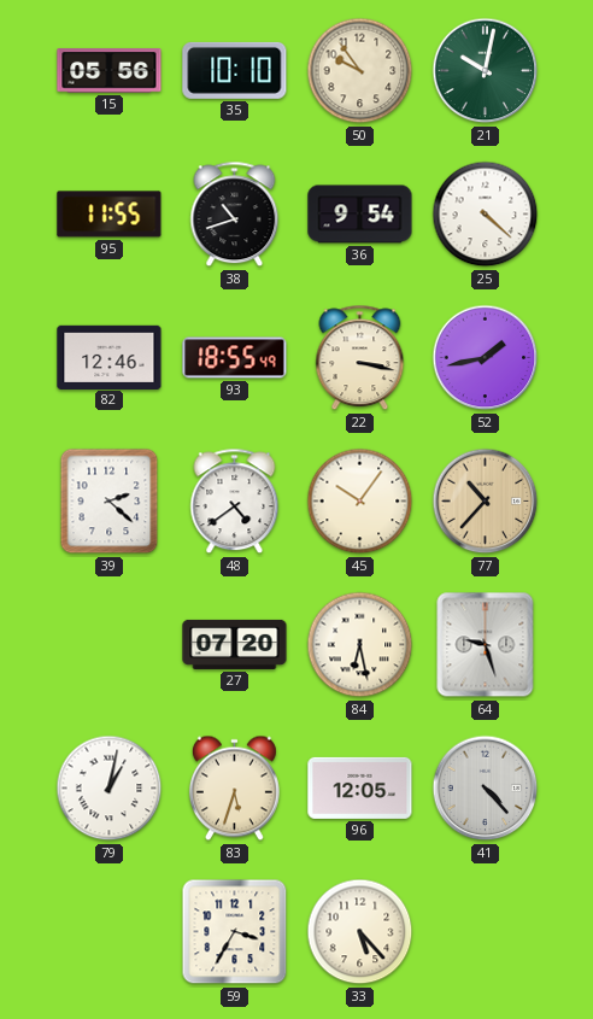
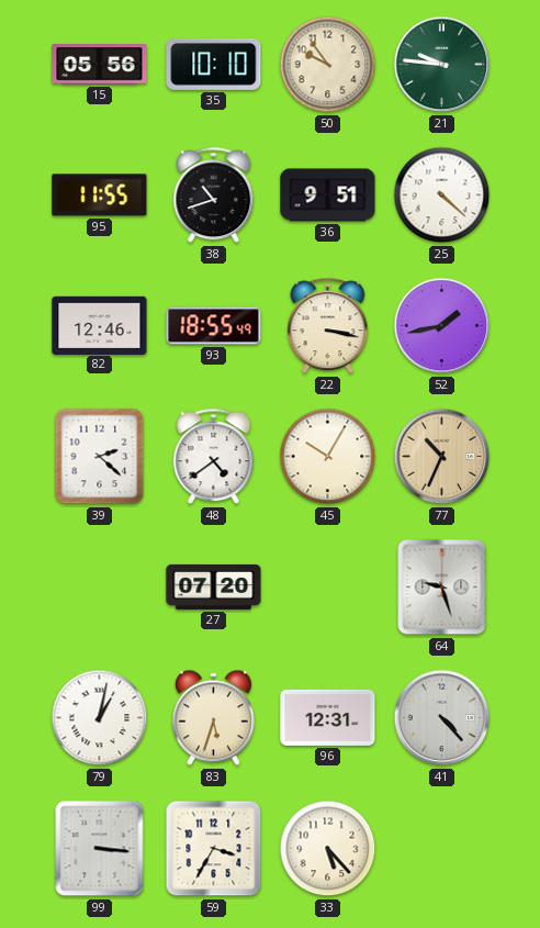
21: 10:02 -> 9:46
36: 9:54 -> 9:51
45: 10:06 -> 10:05
77: 10:37 -> 10:34
84: 6:28 -> none
96: 12:05 -> 12:31
99: none -> 3:16
